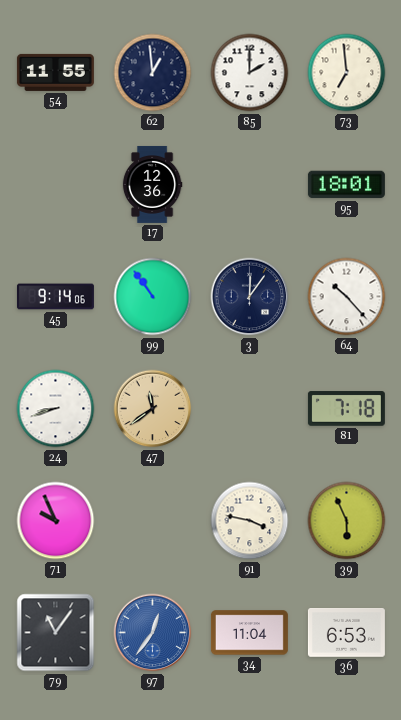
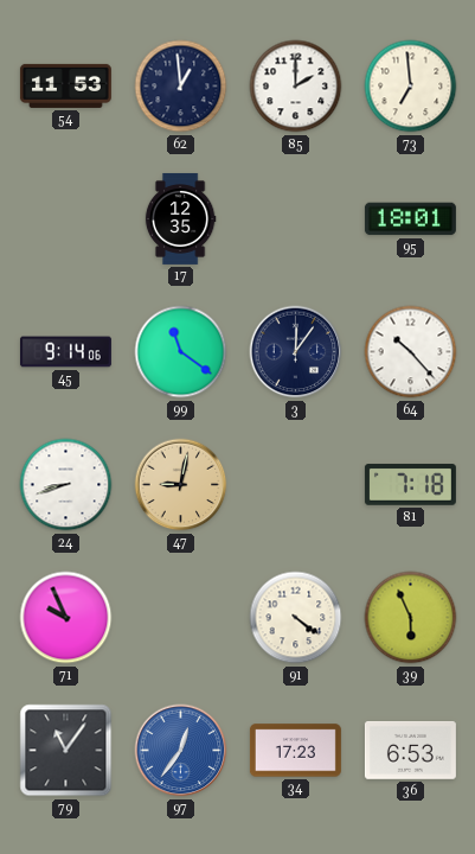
54: 11:55 -> 11:53
17: 12:36 -> 12:35
99: 10:54 -> 11:21
47: 11:39 -> 9:02
91: 3:47 -> 4:21
34: 11:04 -> 17:23
